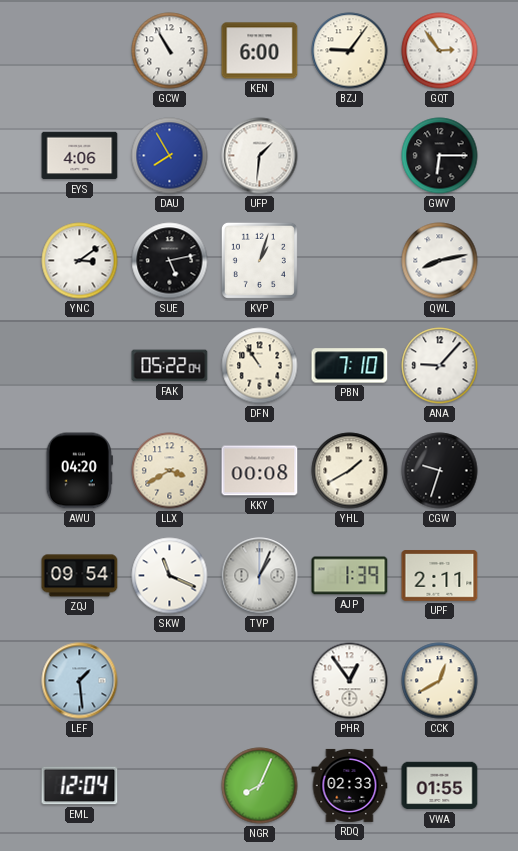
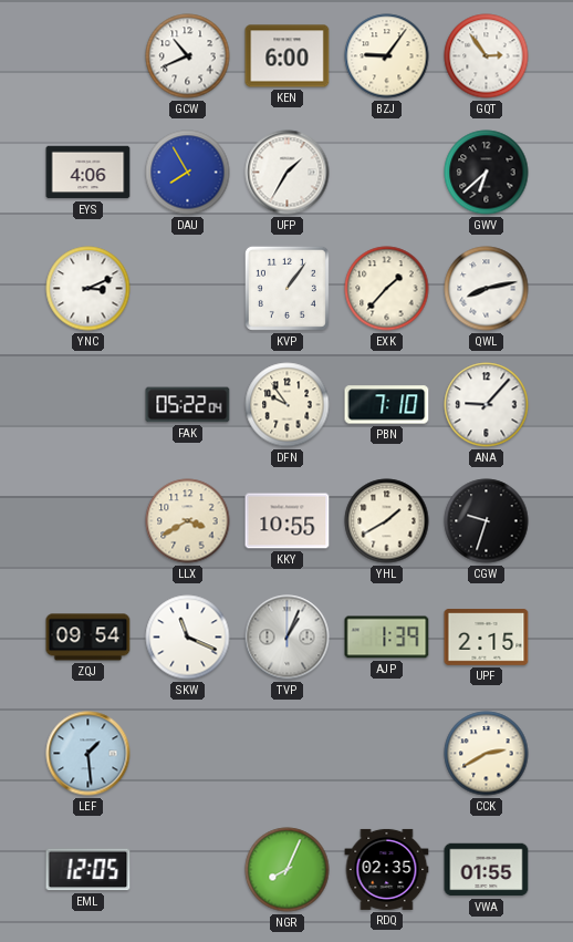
GCW: 10:55 -> 10:41
UFP: 1:31 -> 1:35
GWV: 6:15 -> 6:38
YNC: 3:09 -> 3:11
SUE: 5:13 -> none
KVP: 1:03 -> 1:06
EXK: none -> 1:37
DFN: 10:54 -> 9:54
AWU: 04:20 -> none
KKY: 00:08 -> 10:55
UPF: 2:11 -> 2:15
PHR: 12:54 -> none
CCK: 12:40 -> 2:40
EML: 12:04 -> 12:05
RDQ: 02:33 -> 02:35
